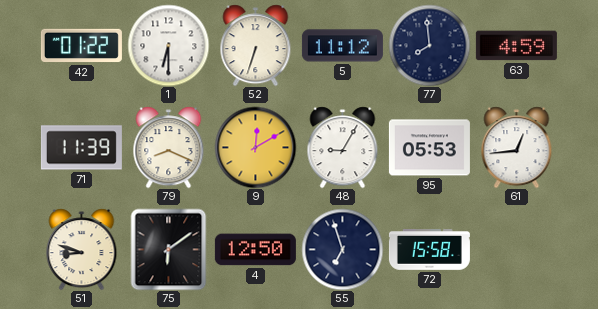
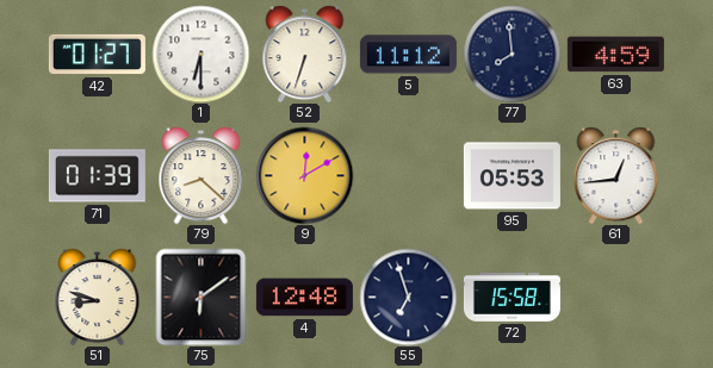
42: 01:22 -> 01:27
71: 11:39 -> 01:39
79: 8:19 -> 8:22
48: 9:05 -> none
4: 12:50 -> 12:48
